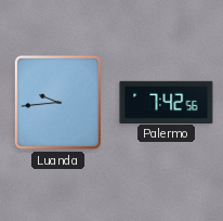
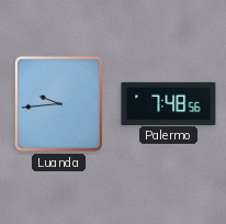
Palermo: 7:42 -> 7:48
